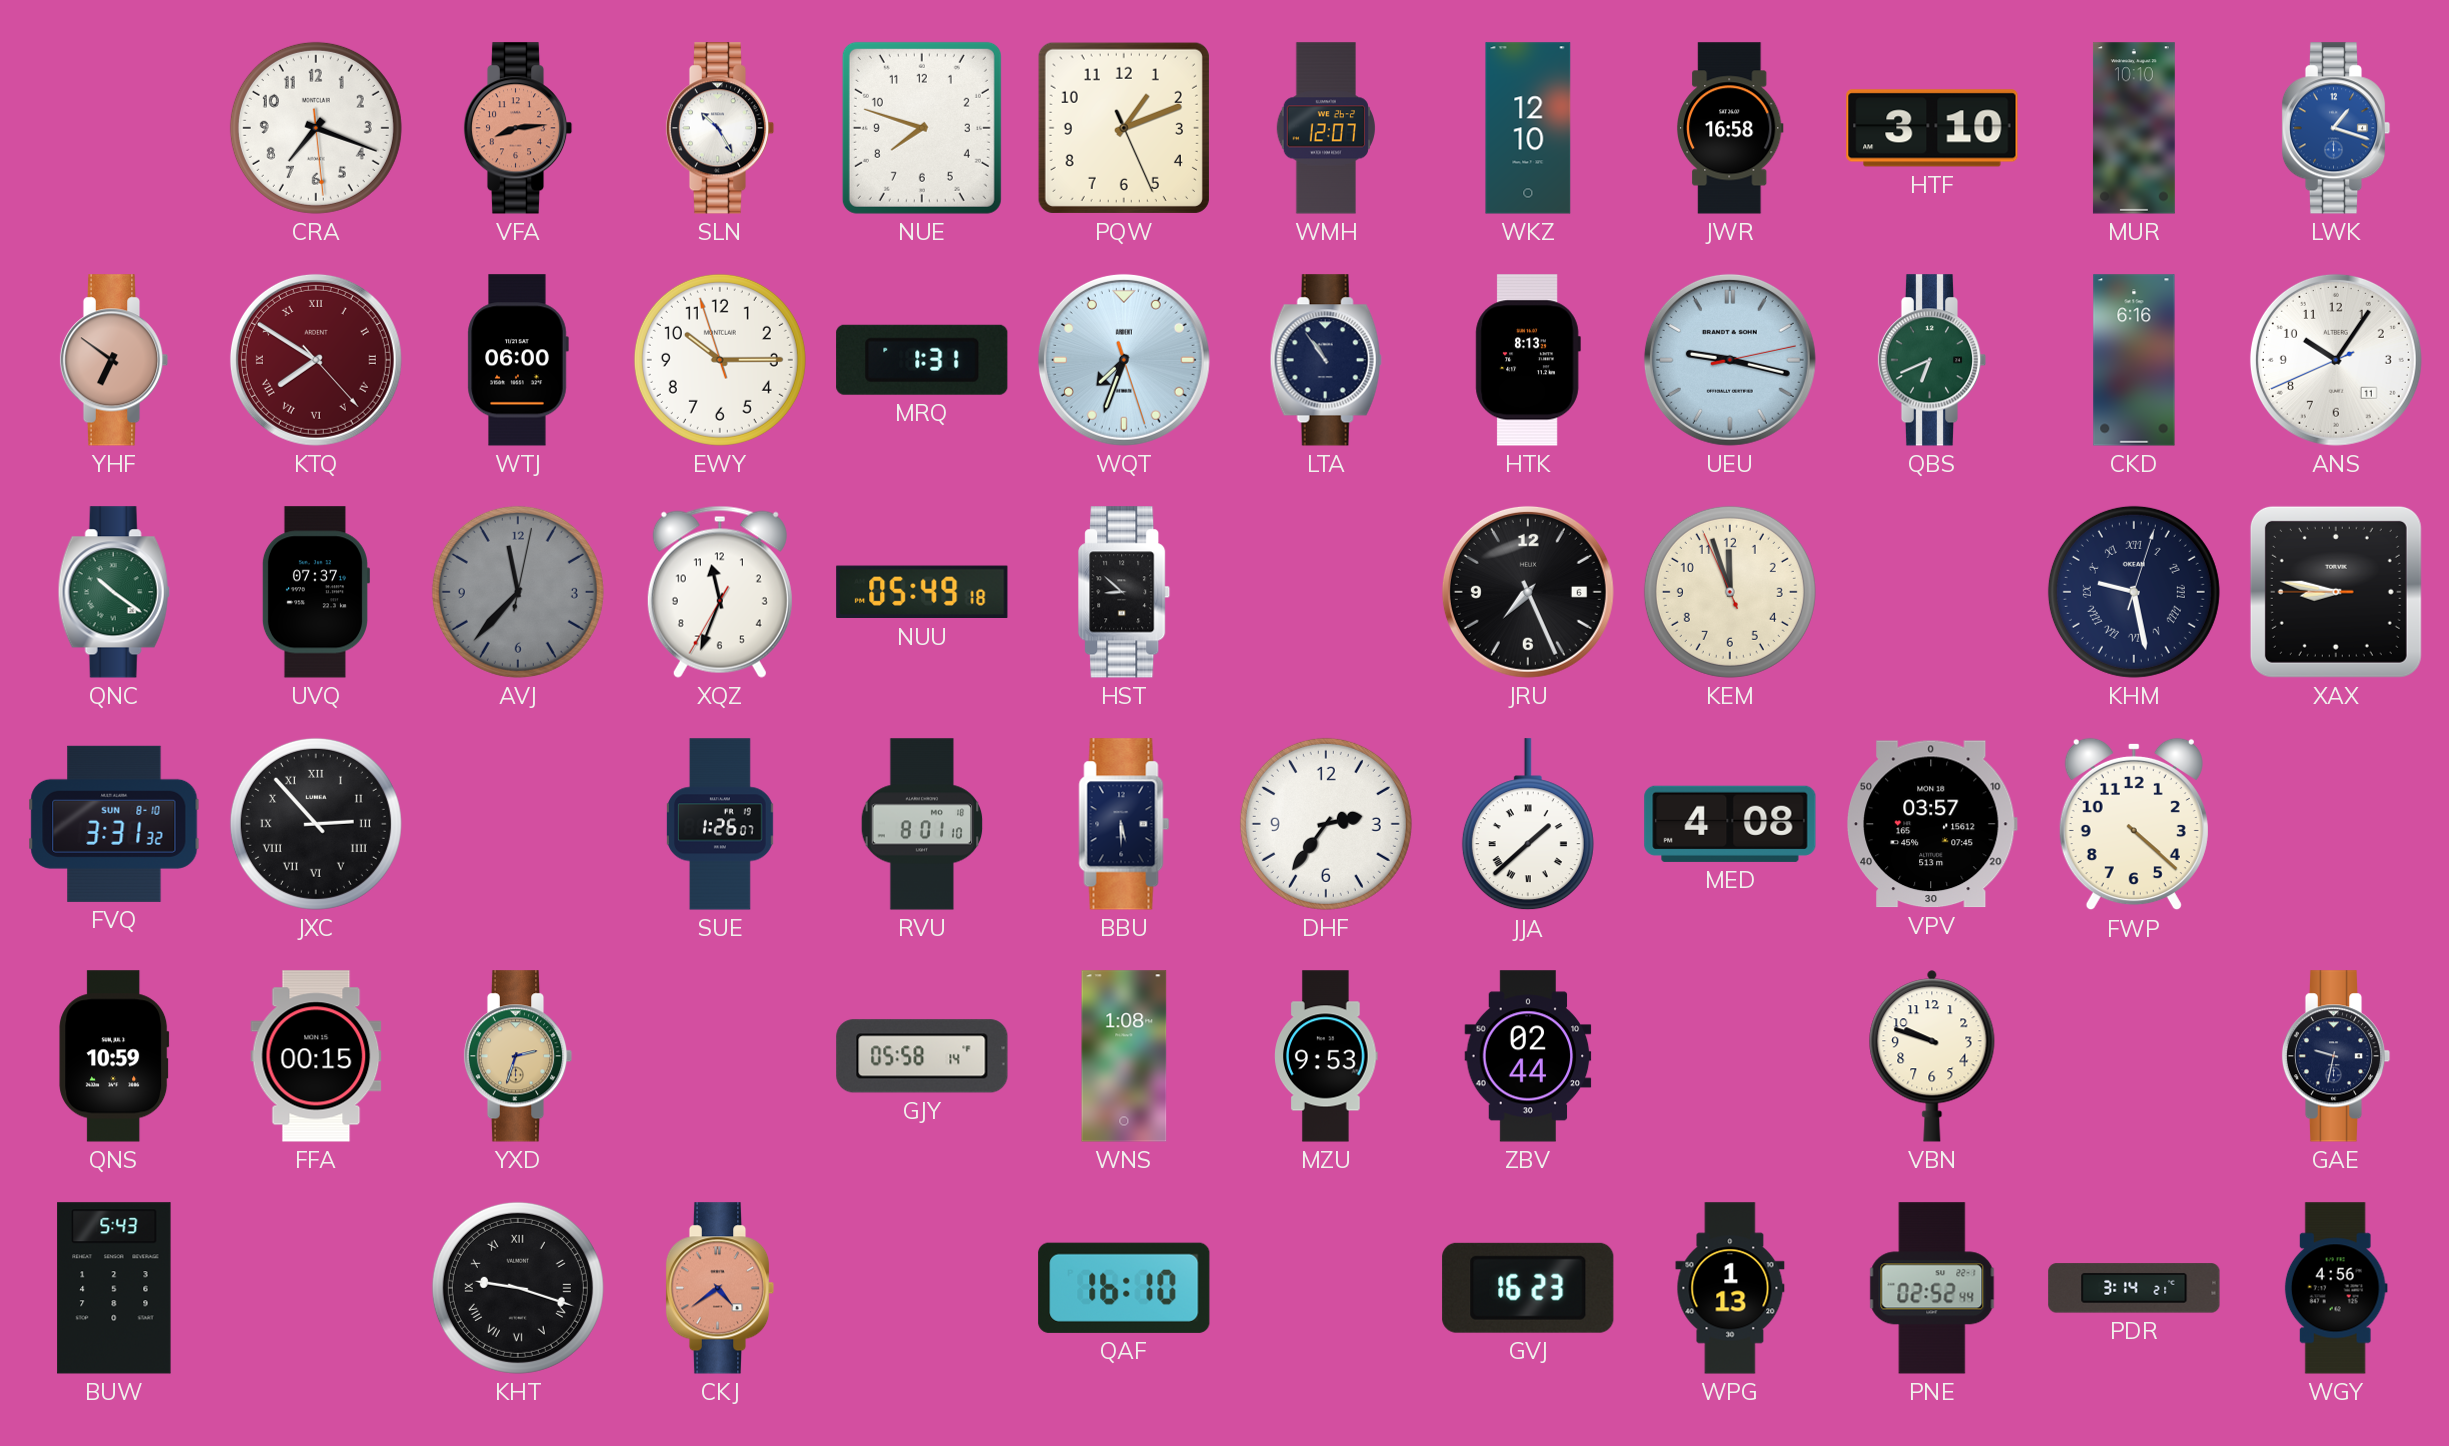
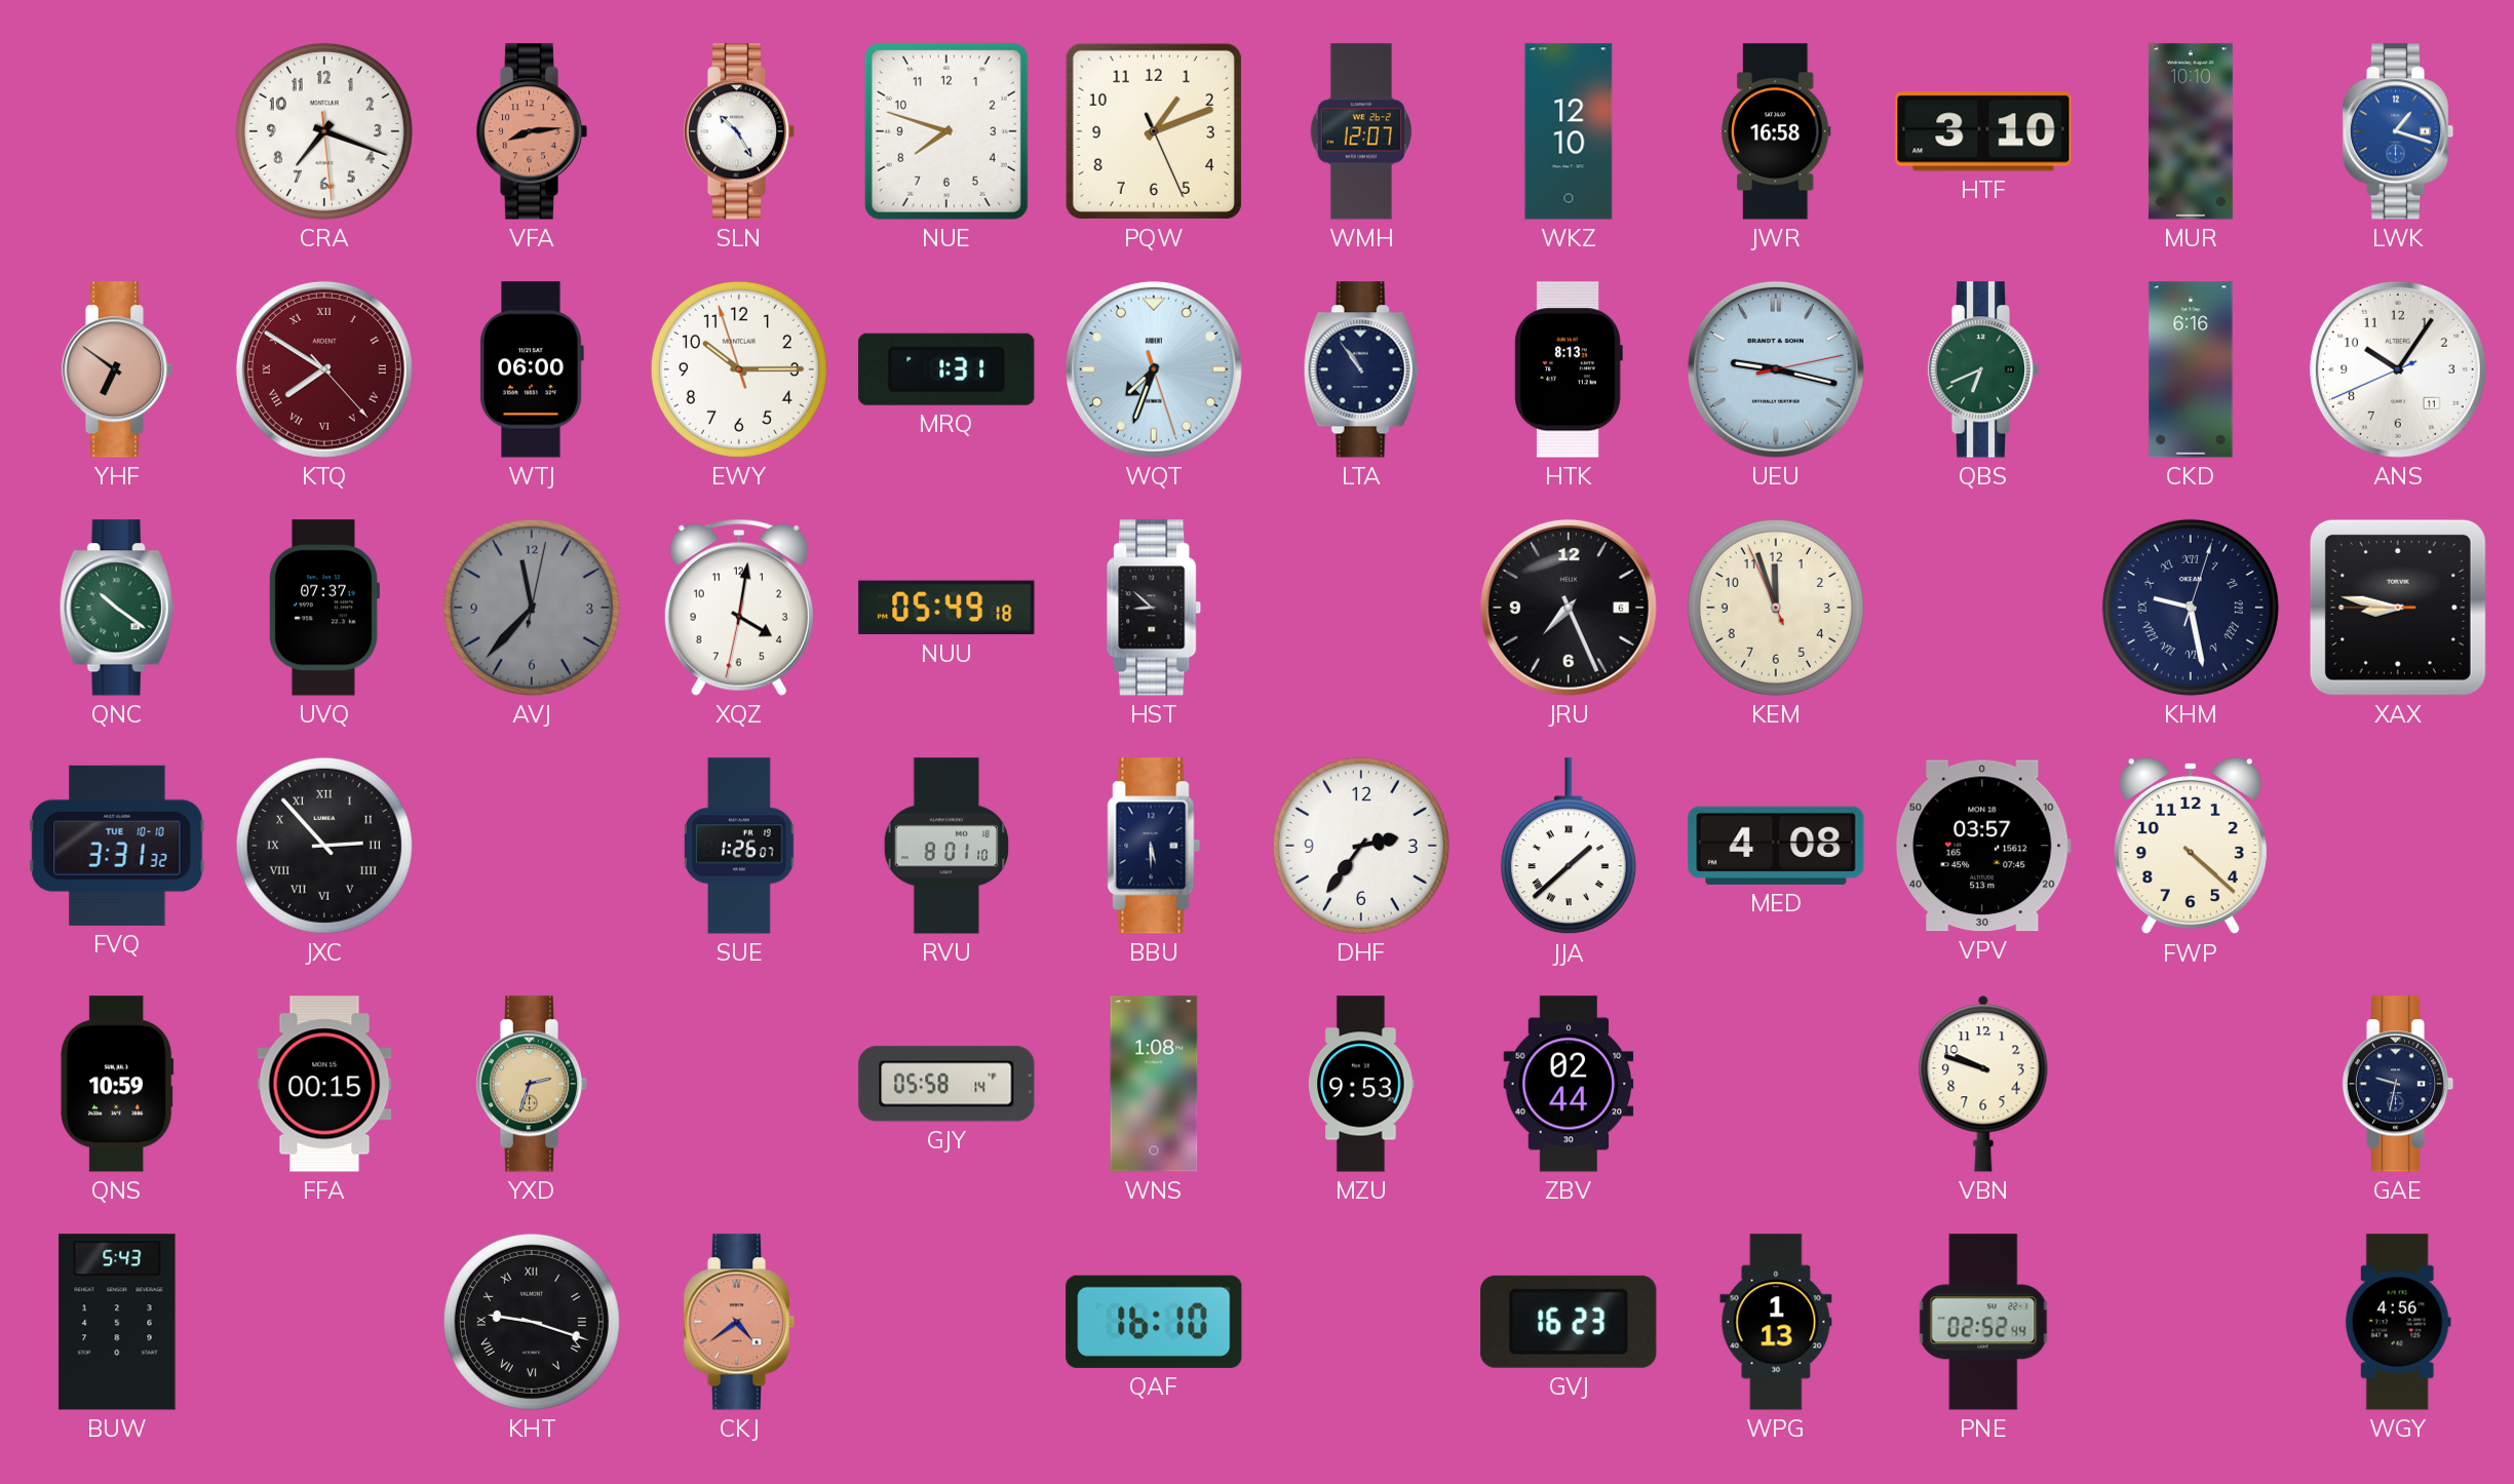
XQZ: 11:33 -> 4:01
FVQ date: SUN 8-10 -> TUE 10-10
PDR: 3:14 -> none
